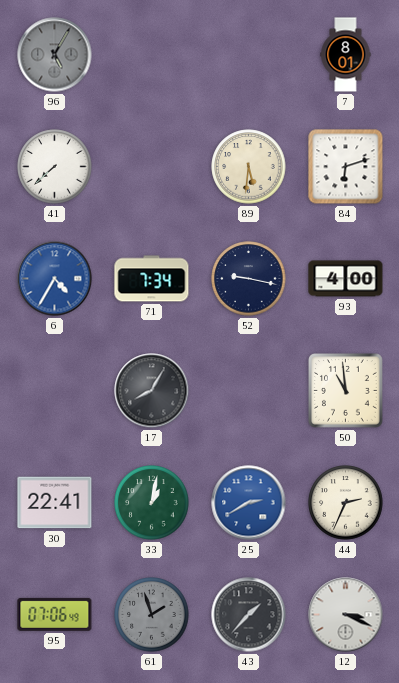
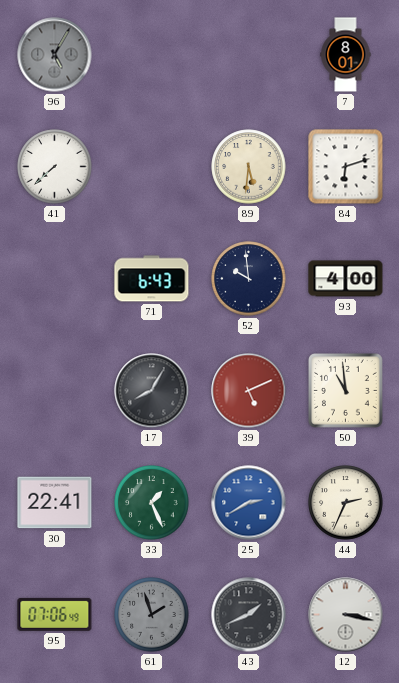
6: 4:35 -> none
71: 7:34 -> 6:43
52: 9:17 -> 9:59
39: none -> 5:11
33: 1:02 -> 1:26
43: 1:37 -> 1:41
12: 3:19 -> 3:17
